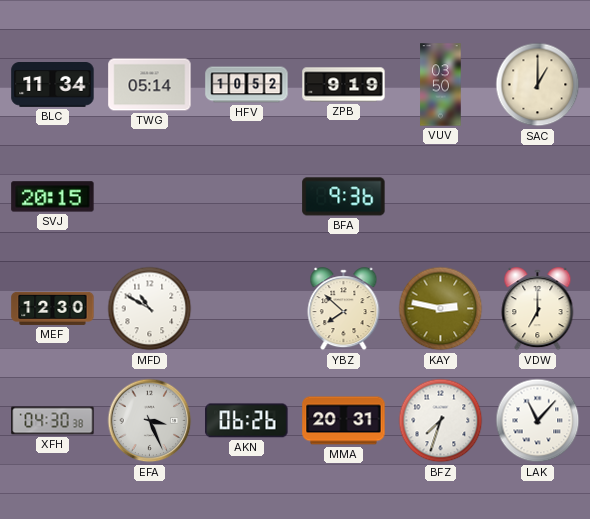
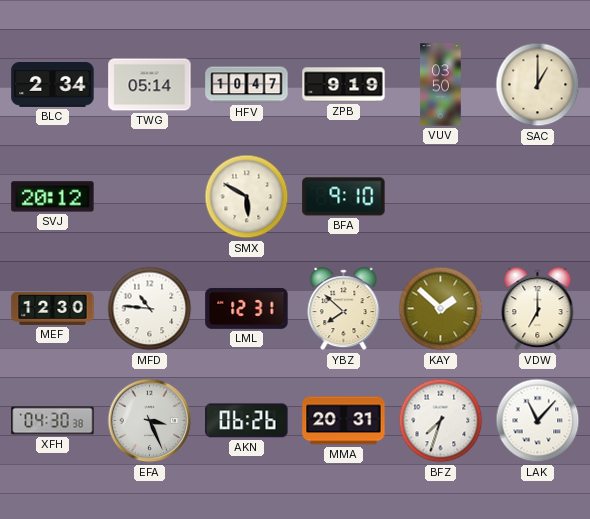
BLC: 11:34 -> 2:34
HFV: 10:52 -> 10:47
SVJ: 20:15 -> 20:12
SMX: none -> 5:50
BFA: 9:36 -> 9:10
MFD: 10:50 -> 10:46
LML: none -> 12:31
KAY: 2:47 -> 1:52
